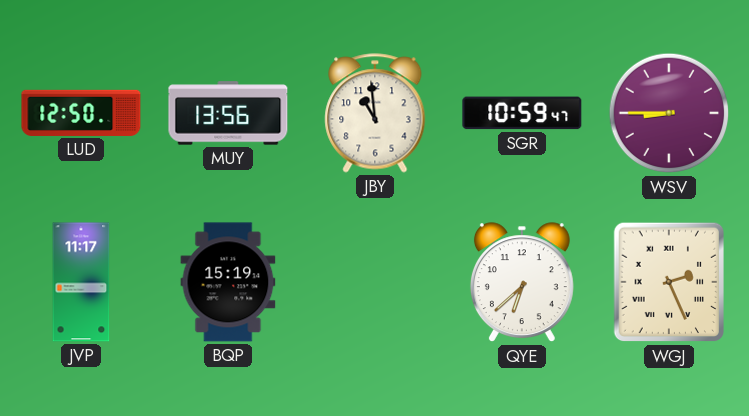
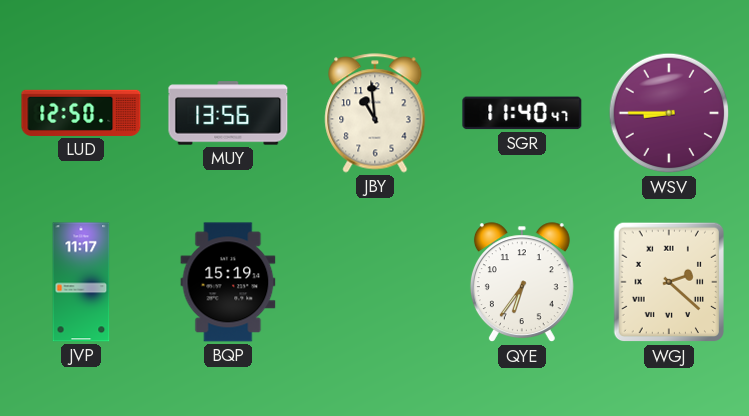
SGR: 10:59 -> 11:40
QYE: 6:38 -> 6:36
WGJ: 2:26 -> 2:22
